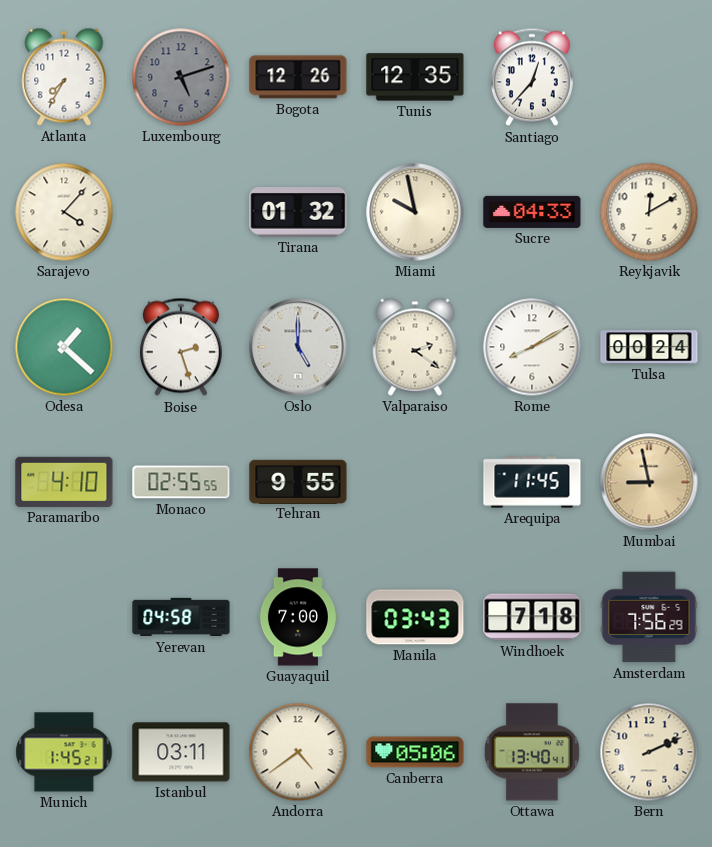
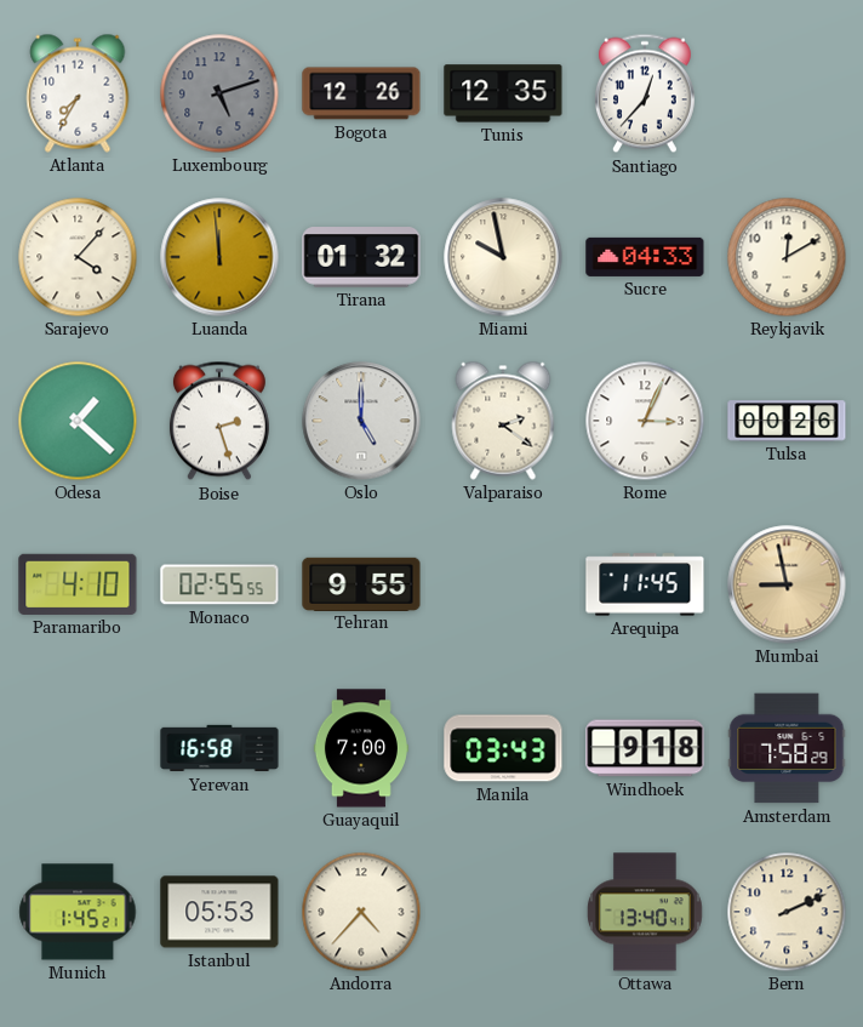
Luanda: none -> 11:59
Rome: 8:10 -> 3:04
Tulsa: 00:24 -> 00:26
Yerevan: 04:58 -> 16:58
Windhoek: 7:18 -> 9:18
Amsterdam: 7:56 -> 7:58
Istanbul: 03:11 -> 05:53
Andorra: 4:39 -> 4:37
Canberra: 05:06 -> none
